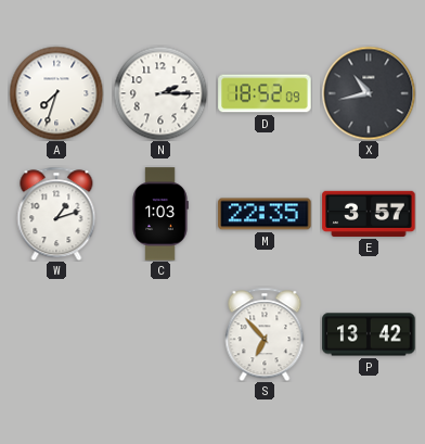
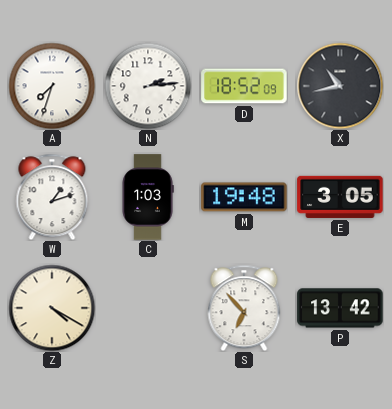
N: 2:15 -> 2:14
M: 22:35 -> 19:48
E: 3:57 -> 3:05
Z: none -> 4:20
